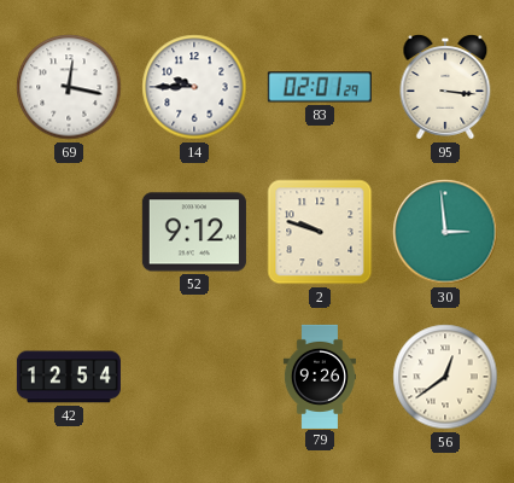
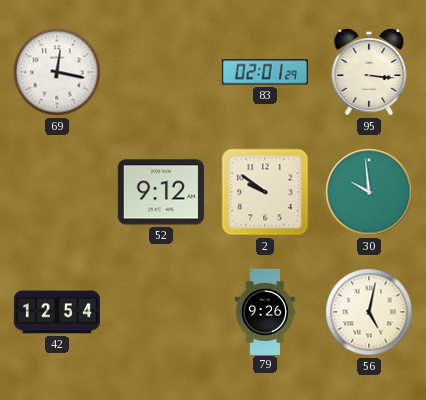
14: 9:45 -> none
2: 9:48 -> 9:51
30: 2:59 -> 9:59
56: 12:39 -> 5:02
